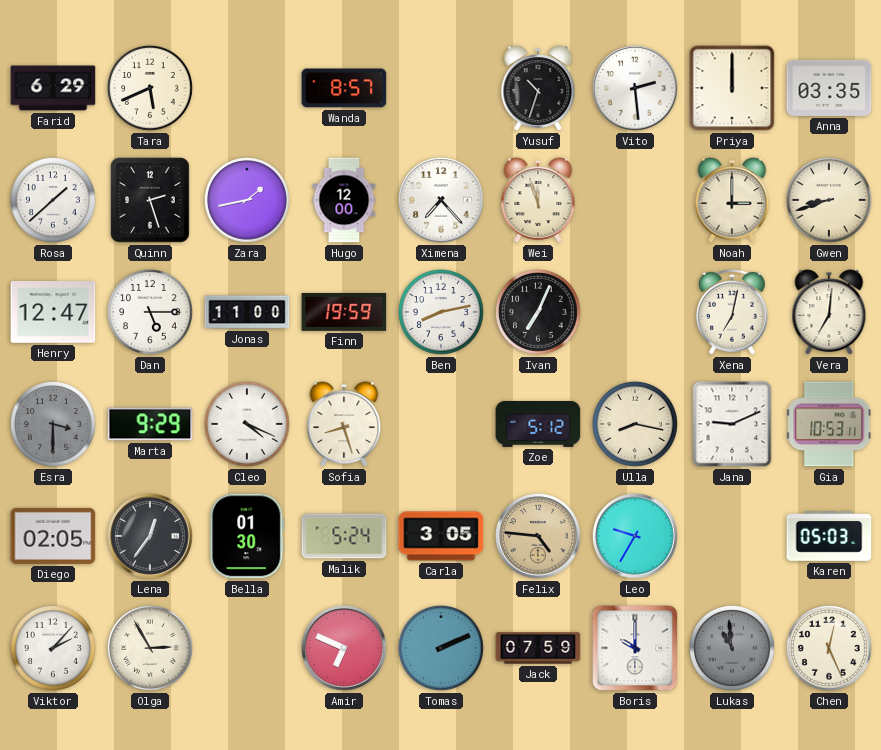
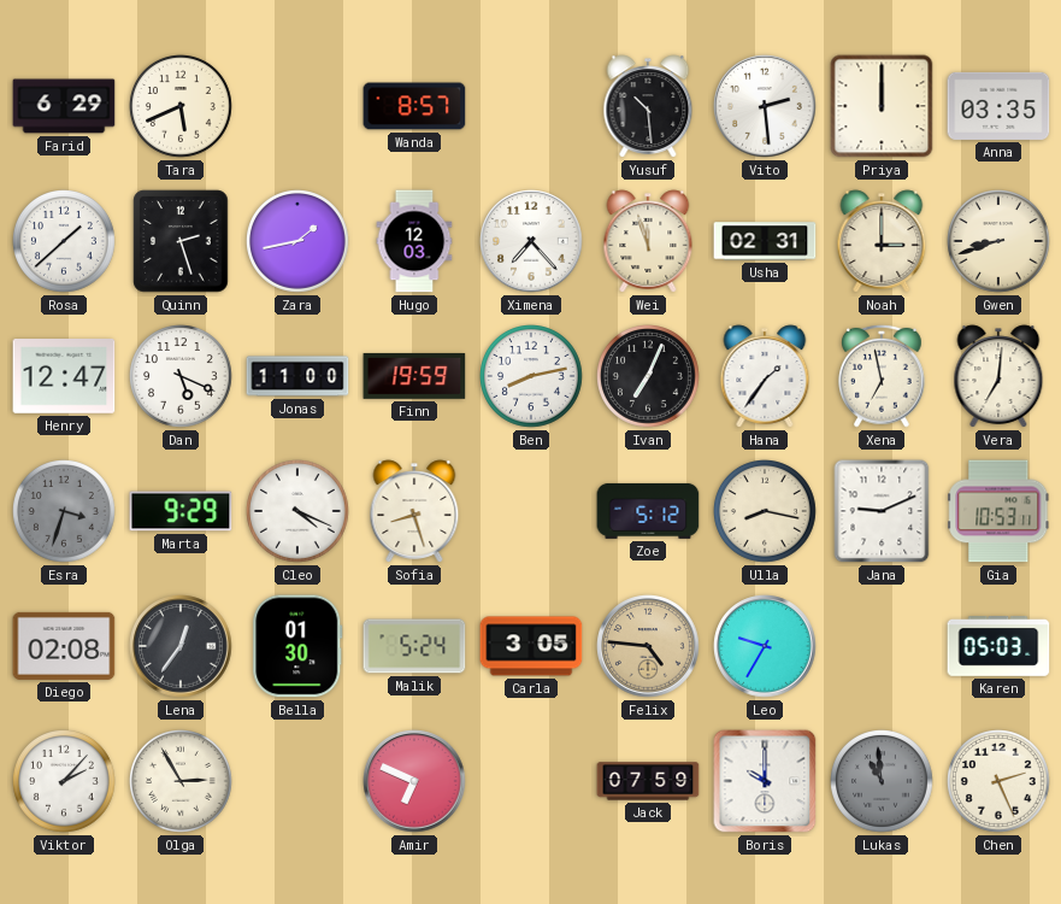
Yusuf: 10:33 -> 10:29
Hugo: 12:00 -> 12:03
Usha: none -> 02:31
Dan: 5:15 -> 5:19
Hana: none -> 1:36
Xena: 7:02 -> 6:58
Esra: 3:30 -> 3:33
Diego: 02:05 -> 02:08
Tomas: 2:11 -> none
Chen: 12:26 -> 2:26
